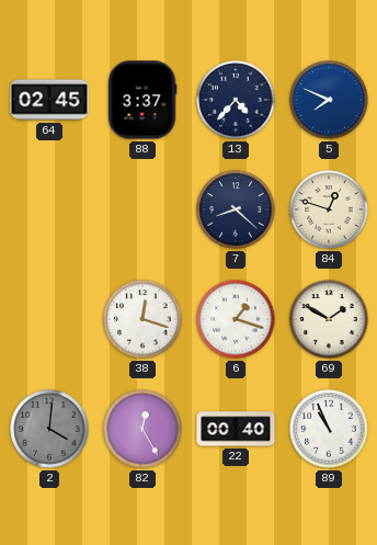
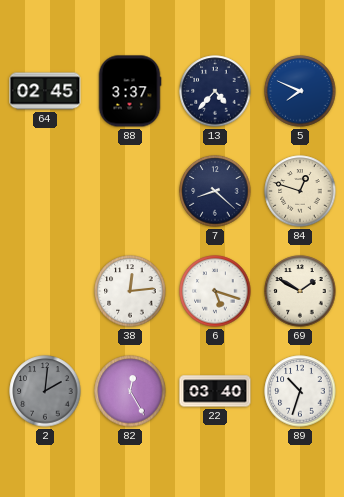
38: 12:18 -> 12:14
6: 1:18 -> 5:18
2: 4:01 -> 2:01
22: 00:40 -> 03:40
89: 10:56 -> 10:33
